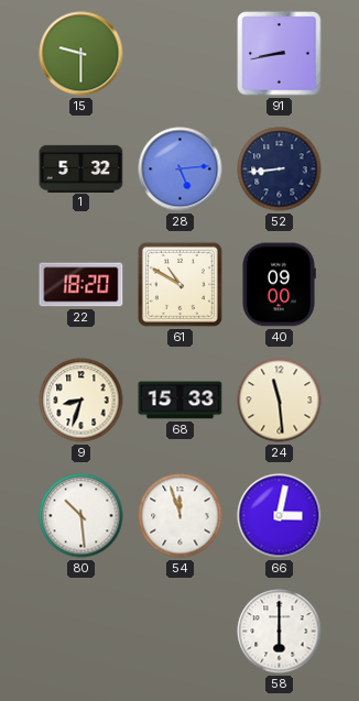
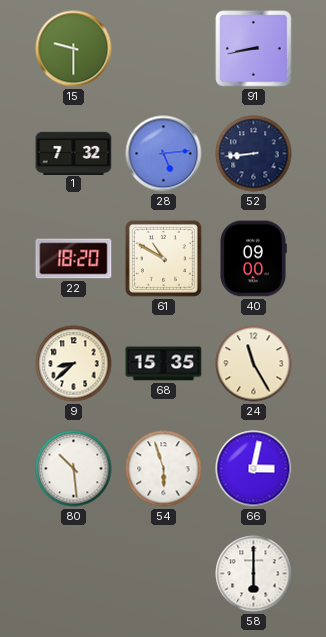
1: 5:32 -> 7:32
9: 8:33 -> 8:38
68: 15:33 -> 15:35
24: 11:29 -> 11:25
54: 11:57 -> 5:57
